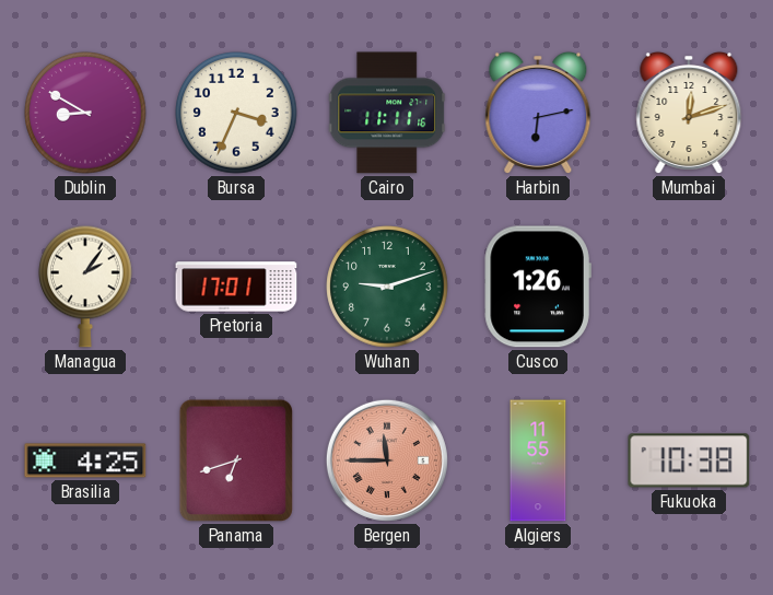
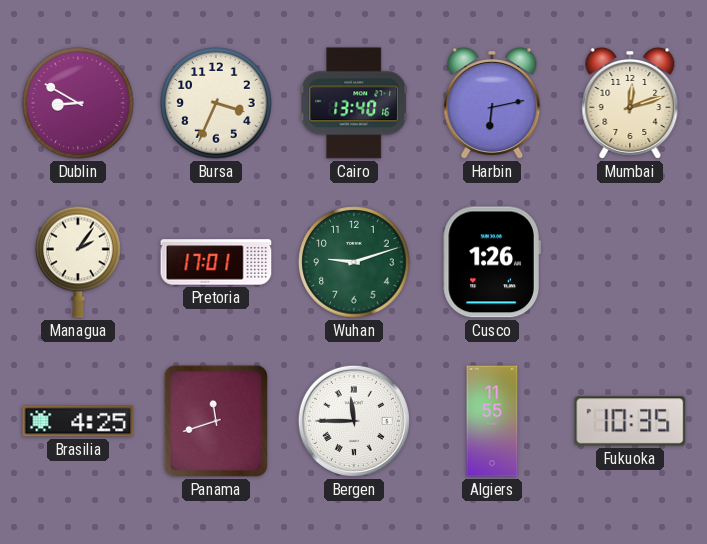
Cairo: 11:11 -> 13:40
Panama: 6:42 -> 11:42
Bergen dial: salmon -> white
Fukuoka: 10:38 -> 10:35
